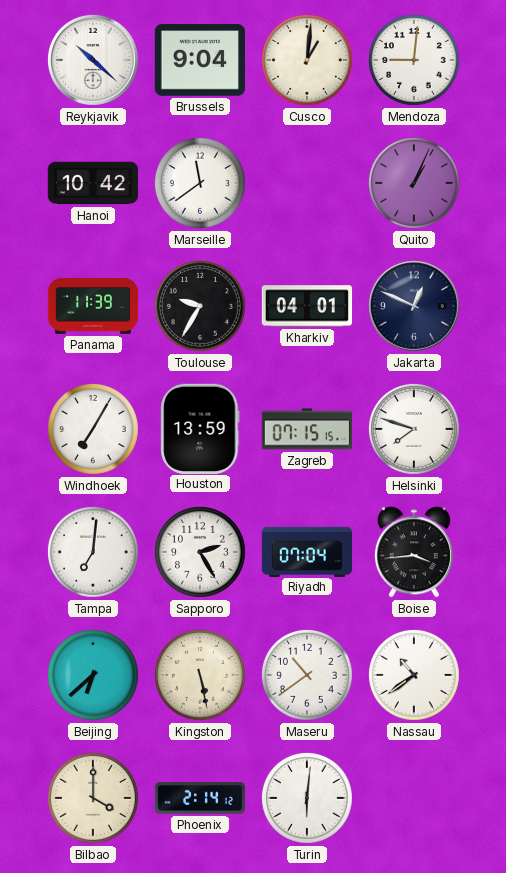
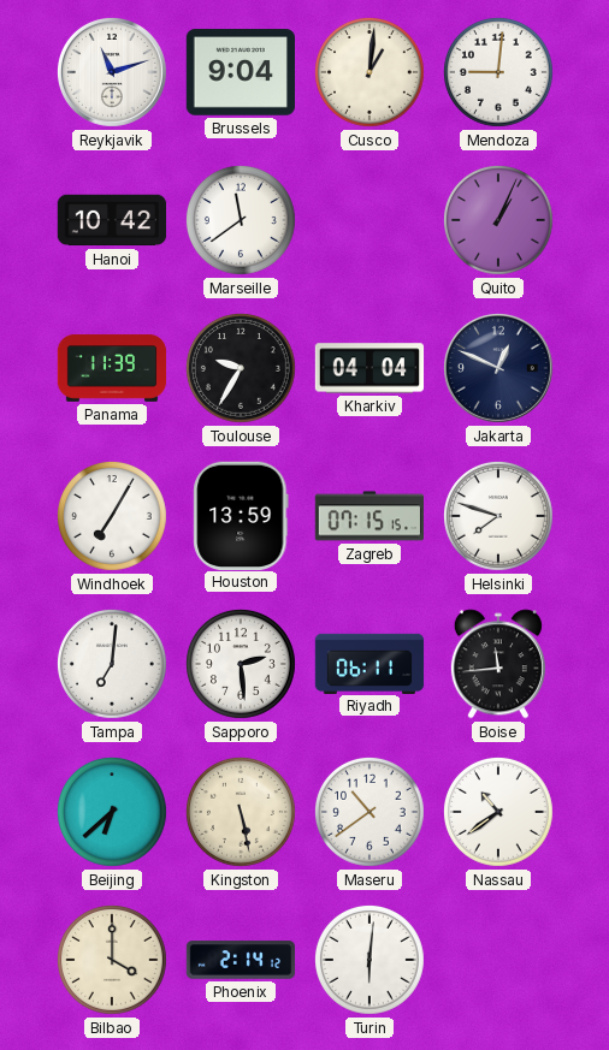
Reykjavik: 10:22 -> 11:12
Kharkiv: 04:01 -> 04:04
Sapporo: 2:25 -> 2:29
Riyadh: 07:04 -> 06:11
Boise: 3:44 -> 11:44
